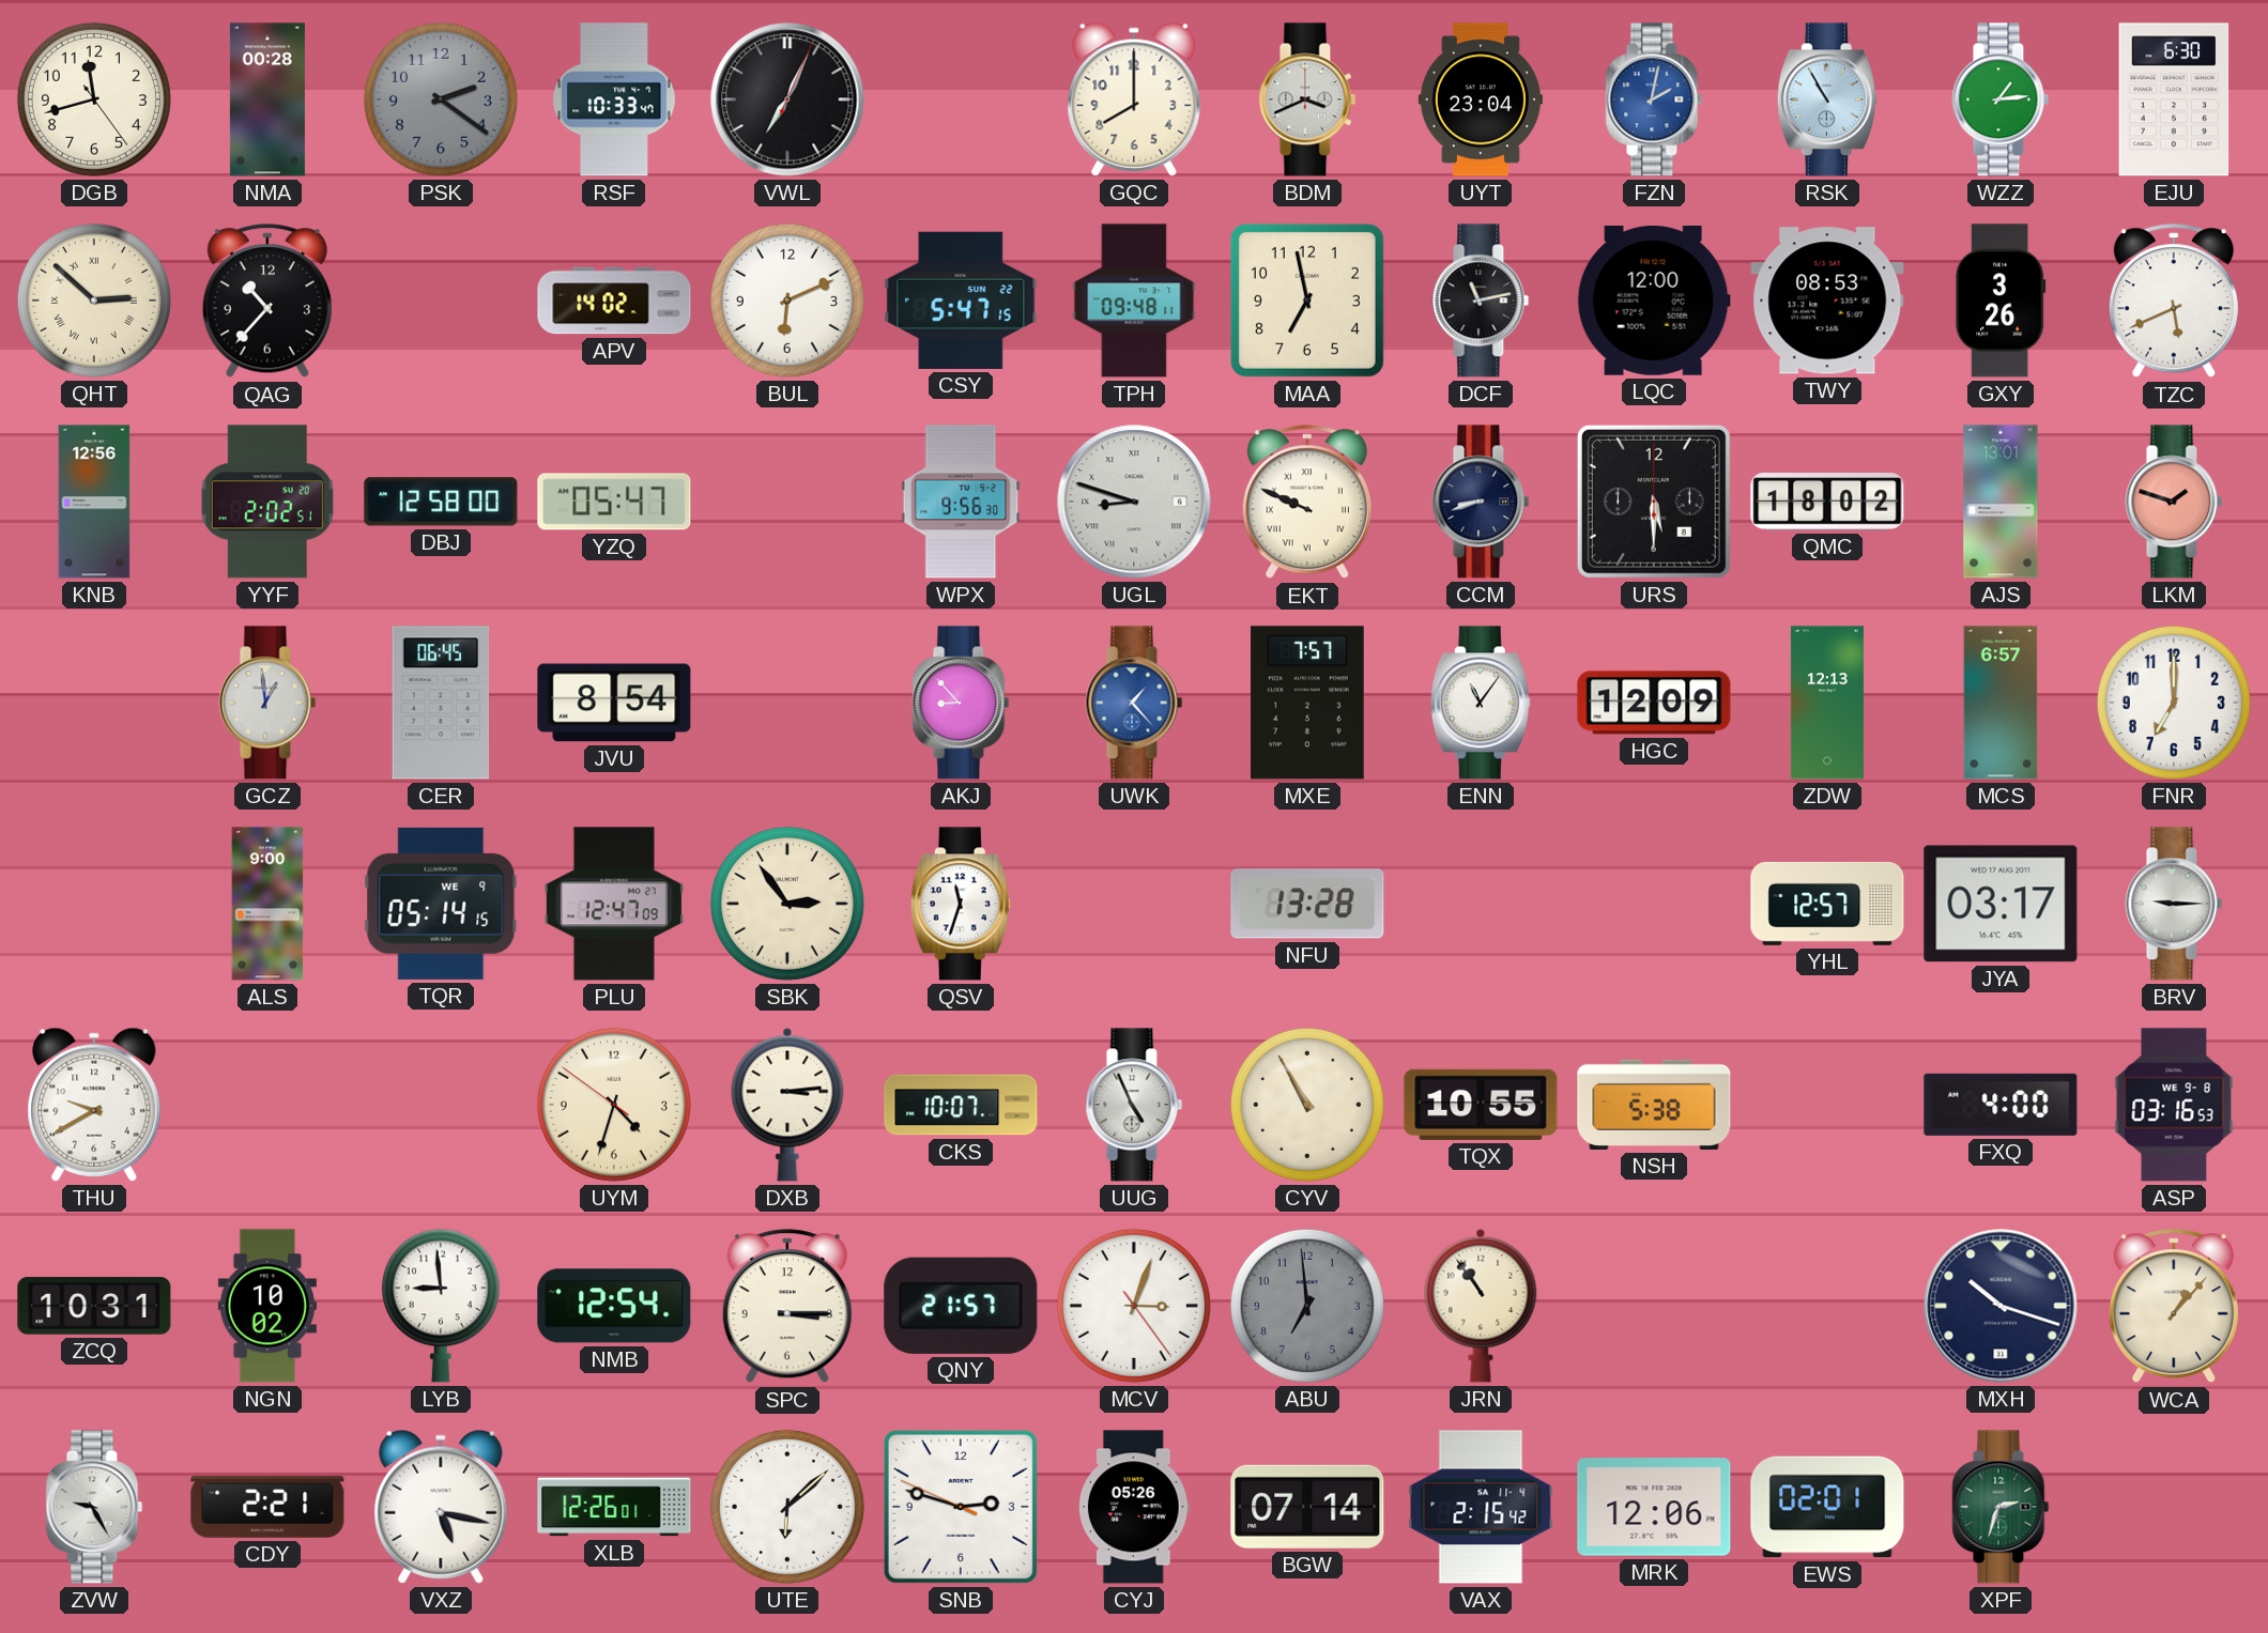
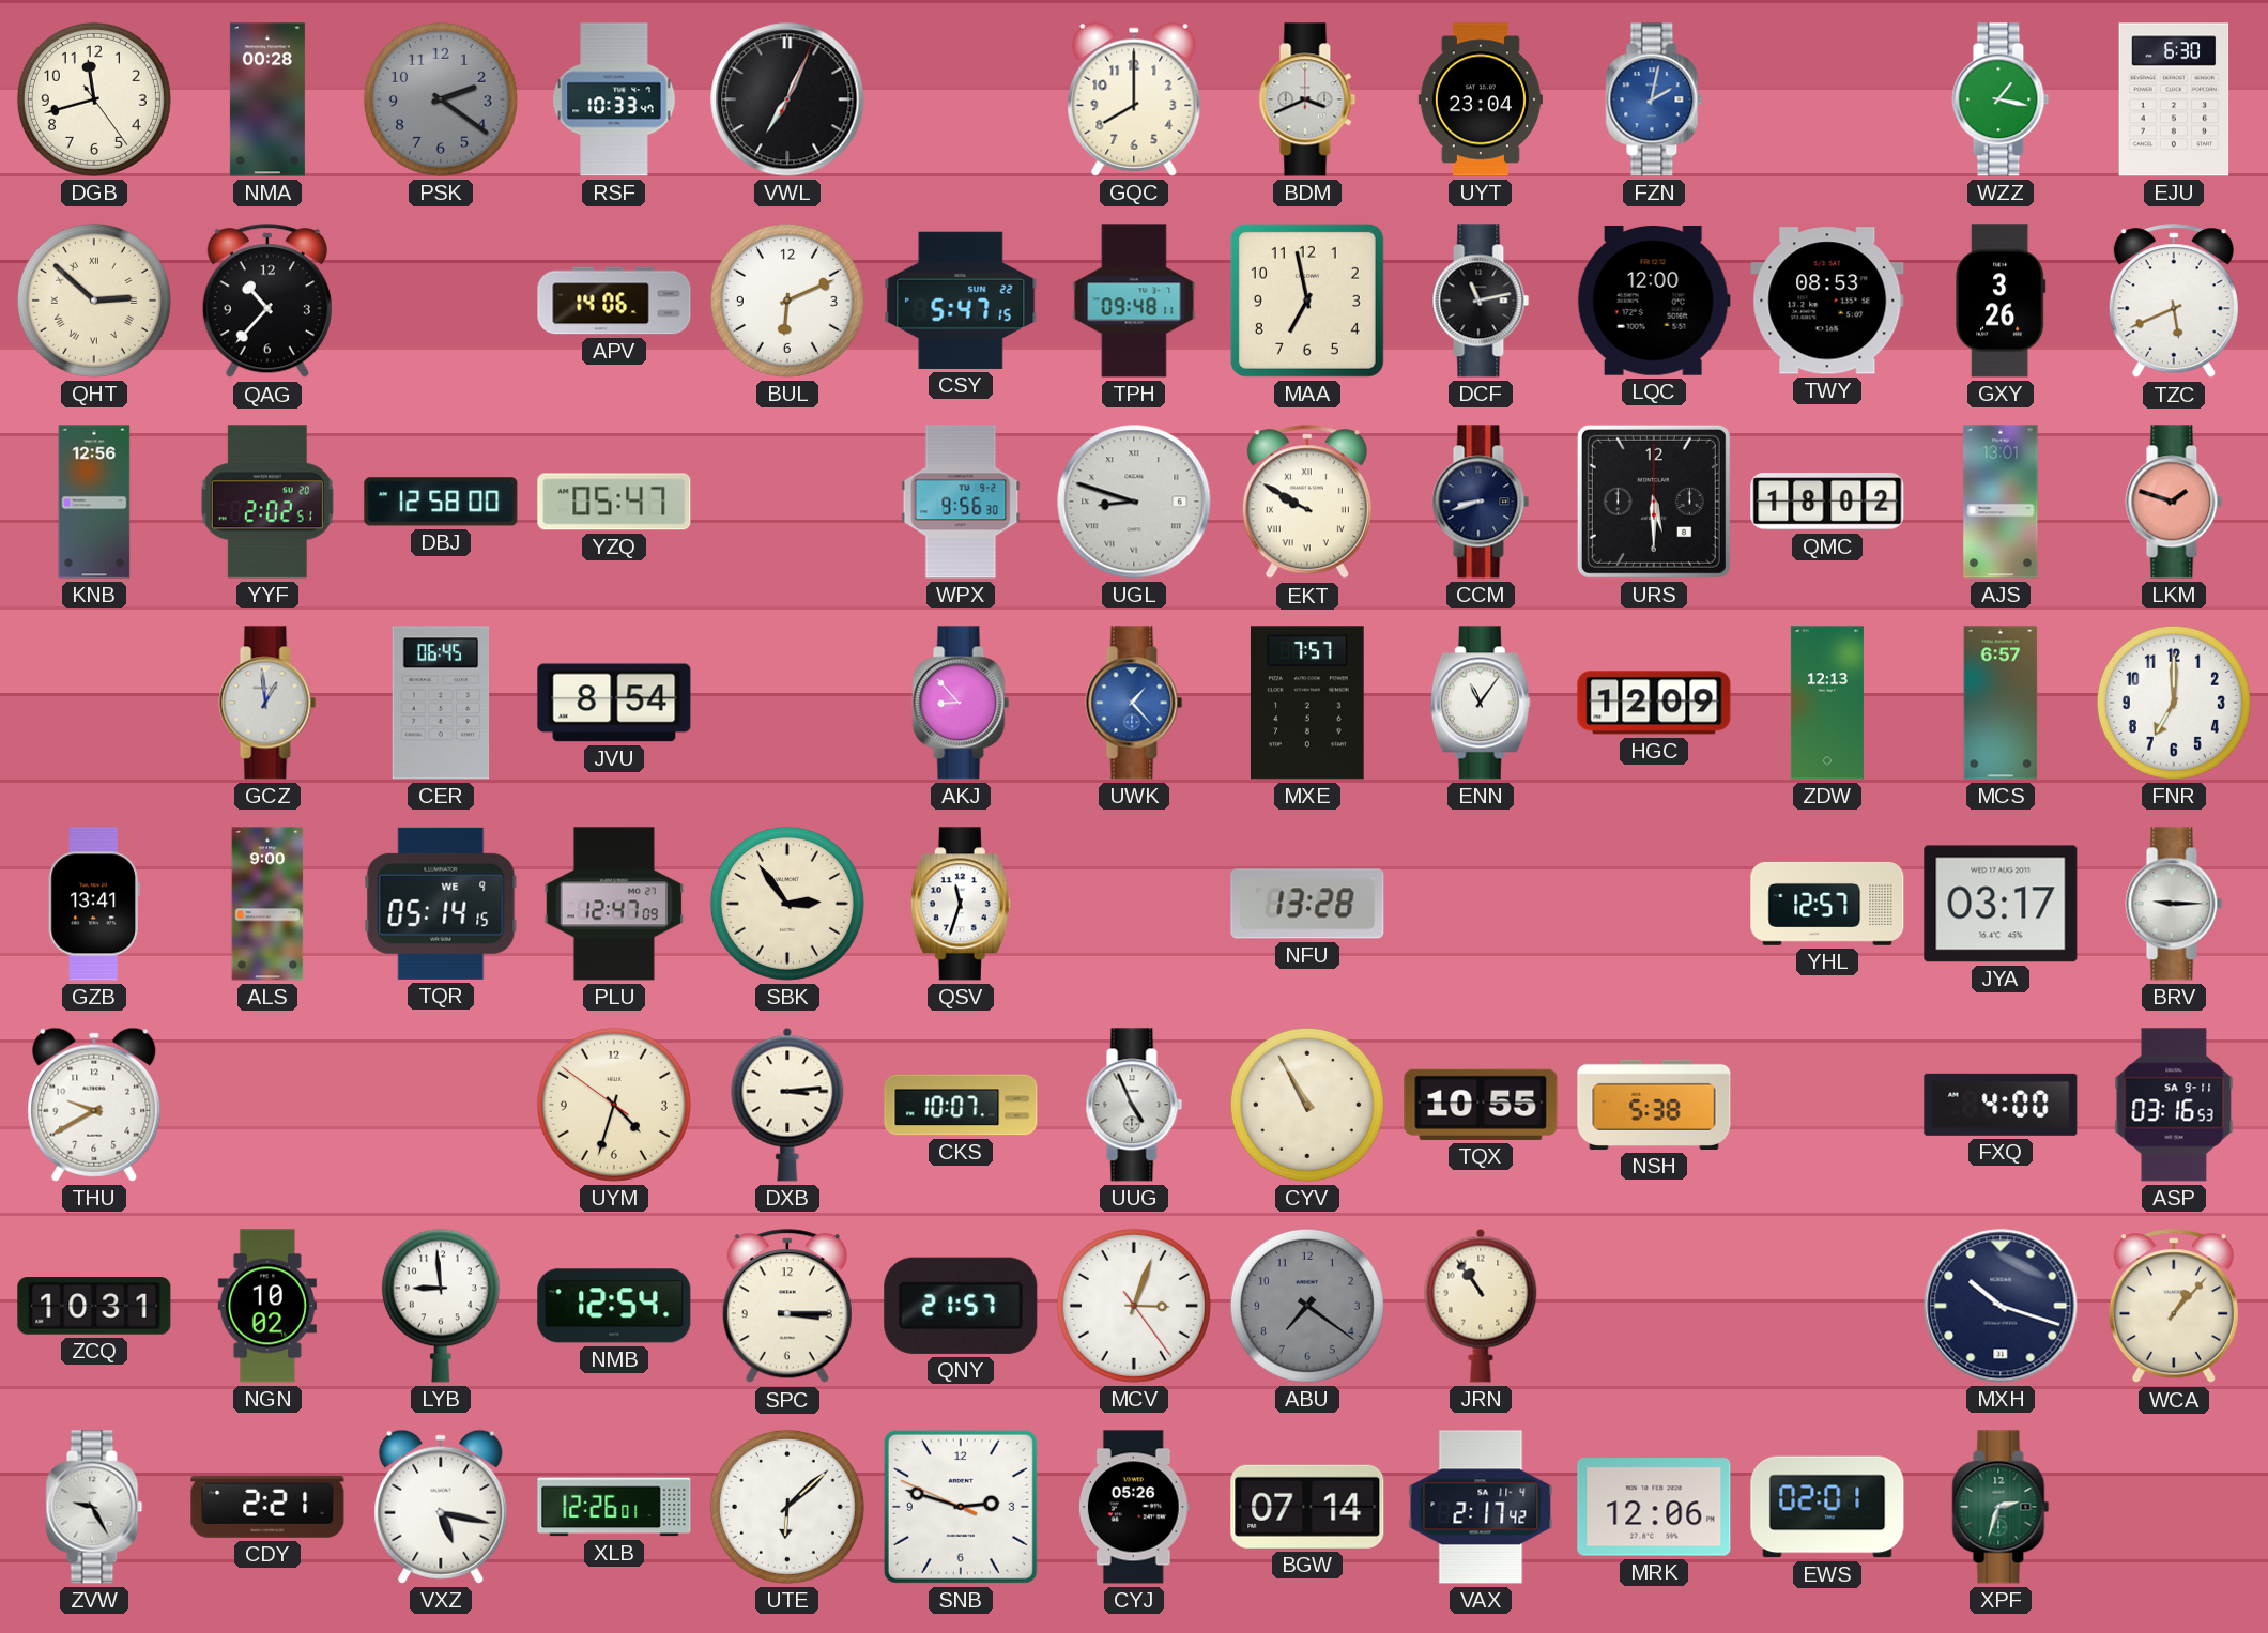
RSK: 10:55 -> none
WZZ: 1:14 -> 1:17
APV: 14:02 -> 14:06
EKT: 9:49 -> 9:50
GZB: none -> 13:41
ASP date: WE 9-8 -> SA 9-11
ABU: 6:59 -> 7:21
VAX: 2:15 -> 2:17
